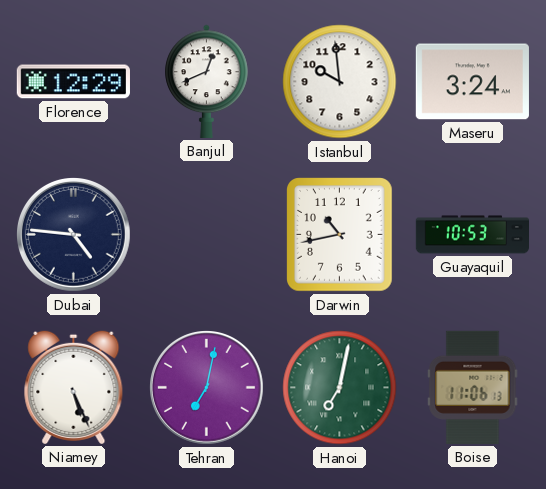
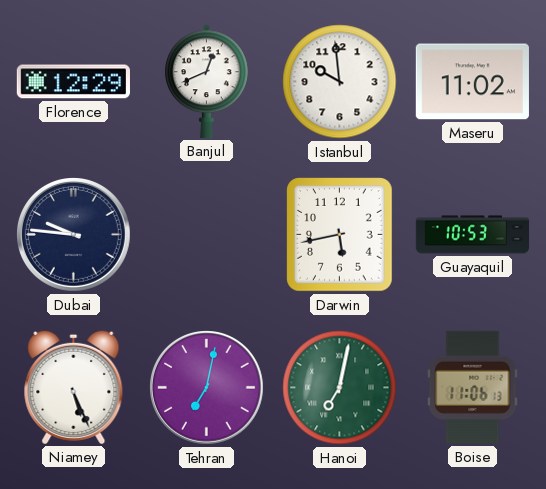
Maseru: 3:24 -> 11:02
Dubai: 4:46 -> 9:46
Darwin: 10:43 -> 5:43
